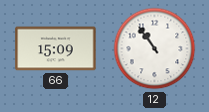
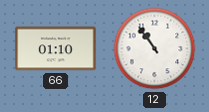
66: 15:09 -> 01:10
